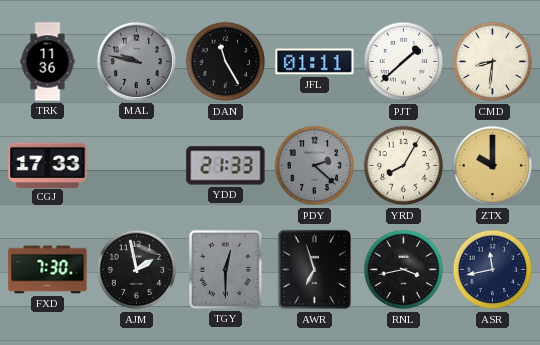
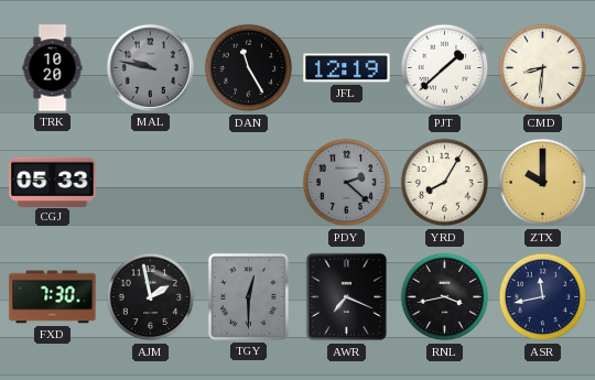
TRK: 11:36 -> 10:20
JFL: 01:11 -> 12:19
CGJ: 17:33 -> 05:33
YDD: 21:33 -> none
AWR: 6:57 -> 7:19
